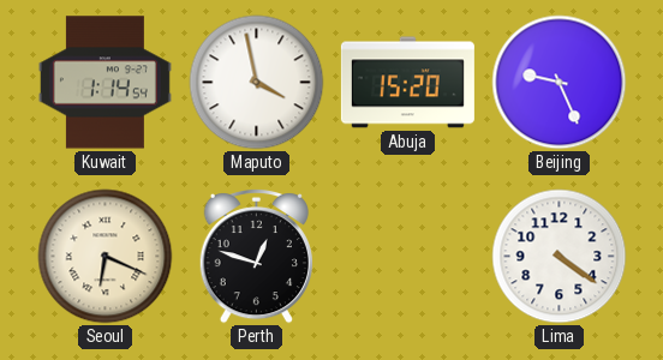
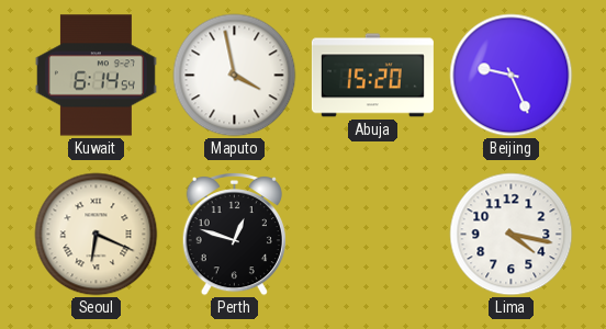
Kuwait: 1:14 -> 6:14
Lima: 4:21 -> 4:17
